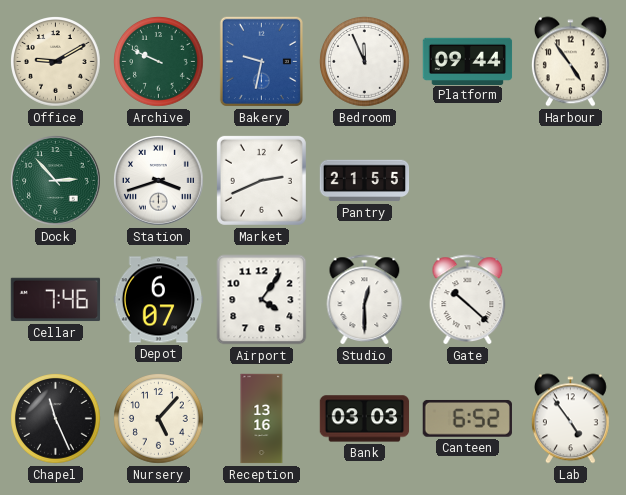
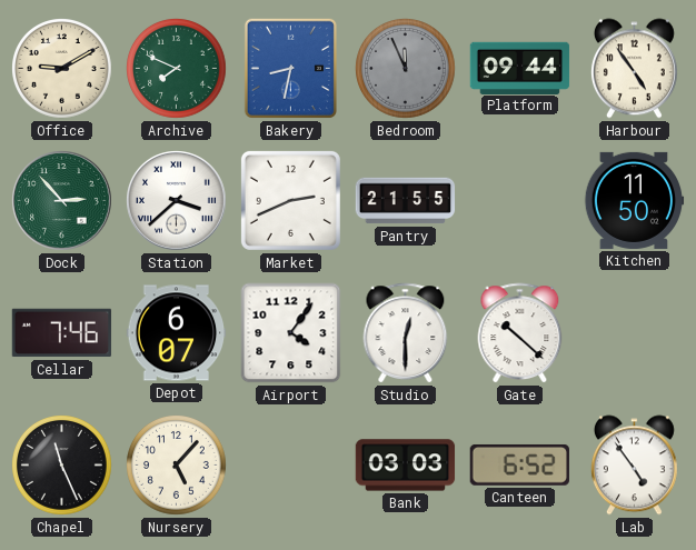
Archive: 9:49 -> 7:49
Bakery: 9:32 -> 8:32
Bedroom dial: white -> grey
Station: 3:42 -> 3:38
Kitchen: none -> 11:50
Reception: 13:16 -> none
